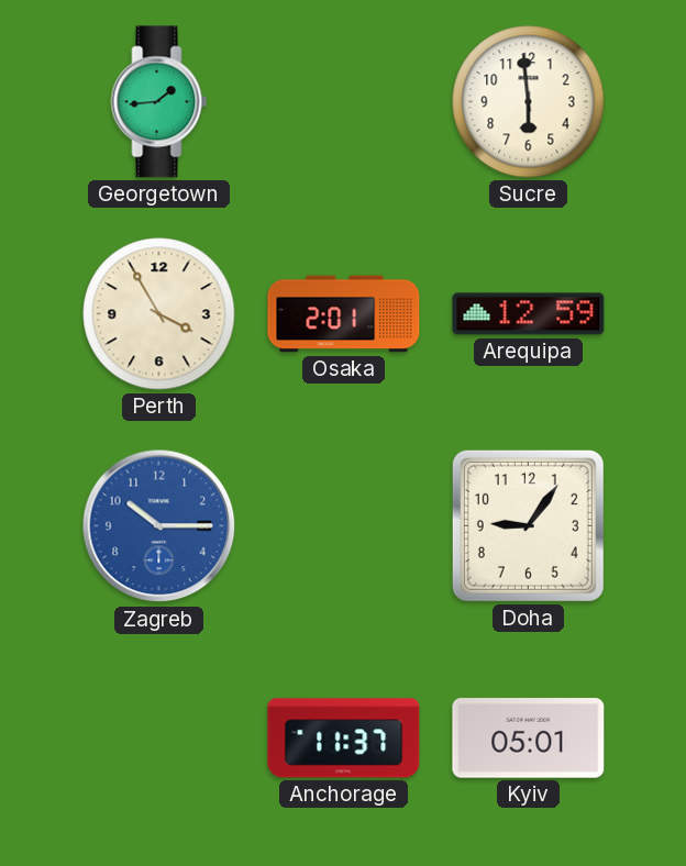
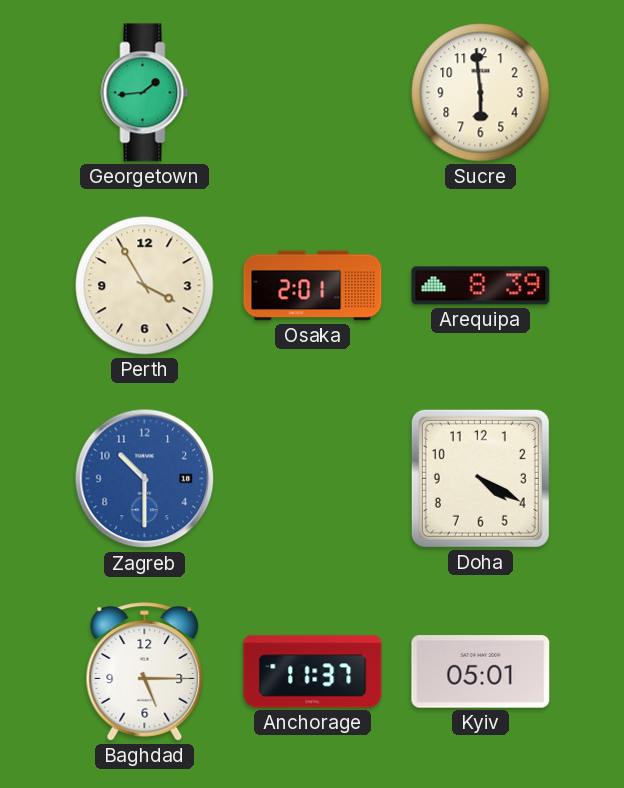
Arequipa: 12:59 -> 8:39
Zagreb: 10:15 -> 10:30
Doha: 9:06 -> 4:20
Baghdad: none -> 5:15
